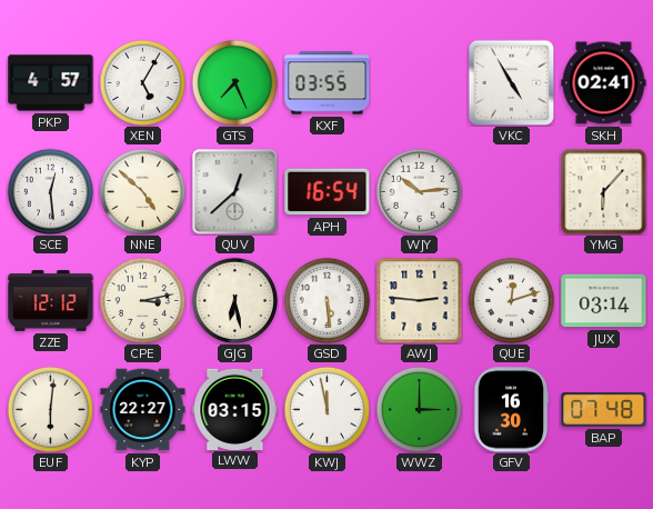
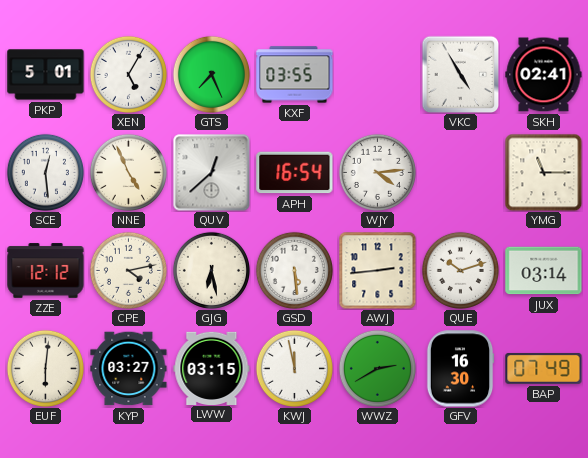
PKP: 4:57 -> 5:01
NNE: 4:52 -> 4:56
WJY: 10:14 -> 4:14
YMG: 6:07 -> 11:15
CPE: 3:13 -> 4:13
AWJ: 2:46 -> 2:44
QUE: 12:12 -> 10:12
KYP: 22:27 -> 03:27
WWZ: 3:00 -> 2:40
BAP: 07:48 -> 07:49
